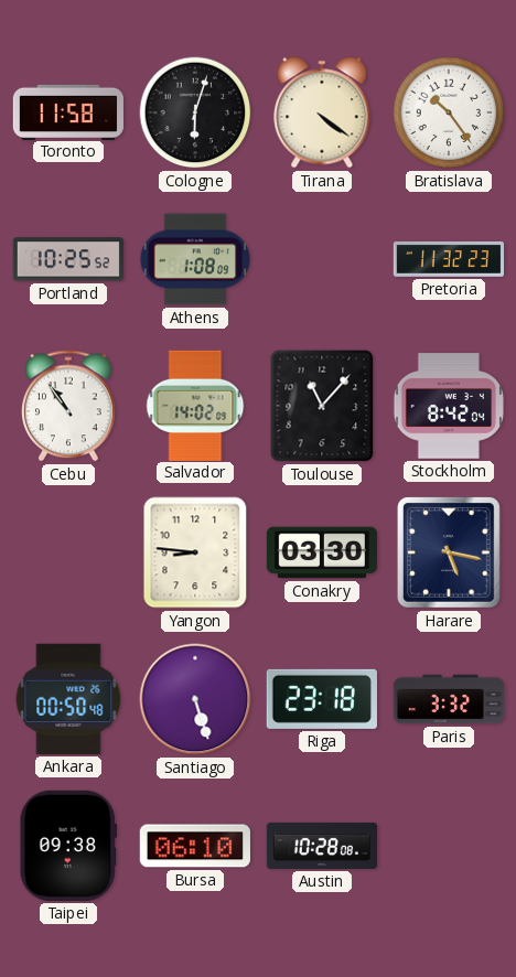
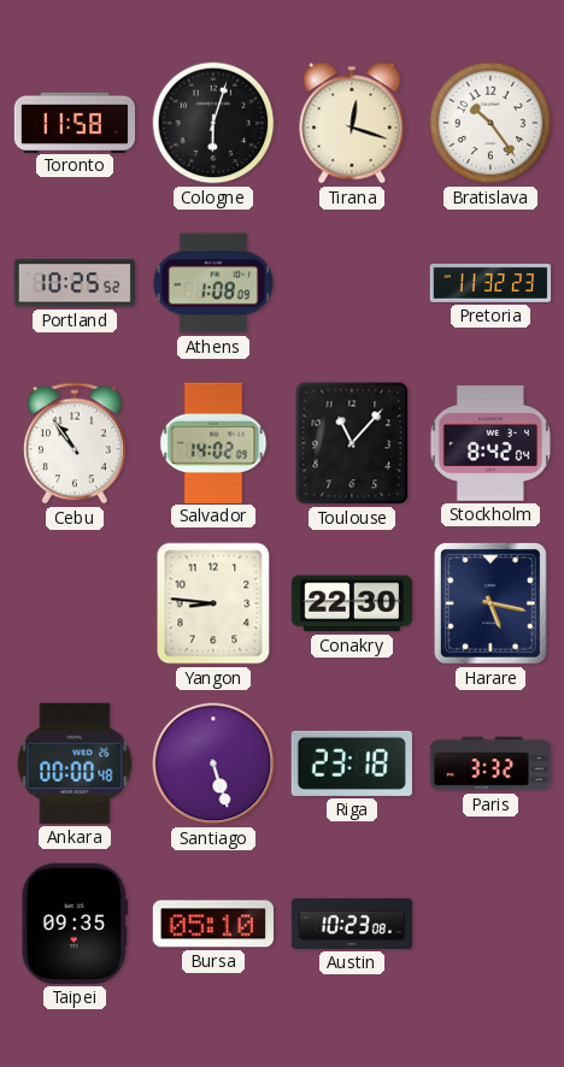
Tirana: 4:21 -> 12:18
Conakry: 03:30 -> 22:30
Ankara: 00:50 -> 00:00
Taipei: 09:38 -> 09:35
Bursa: 06:10 -> 05:10
Austin: 10:28 -> 10:23
